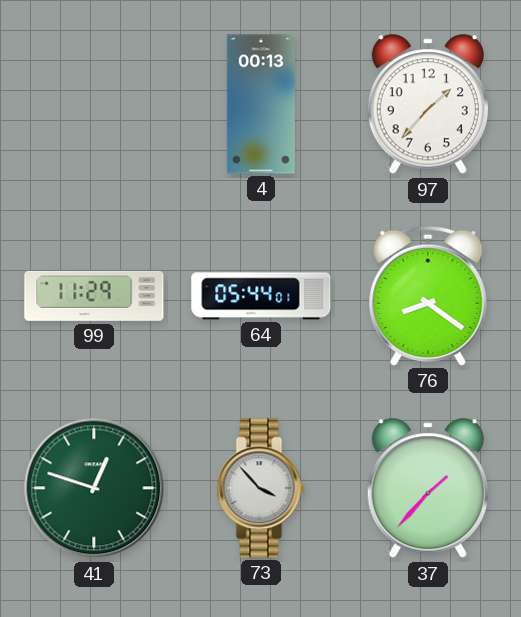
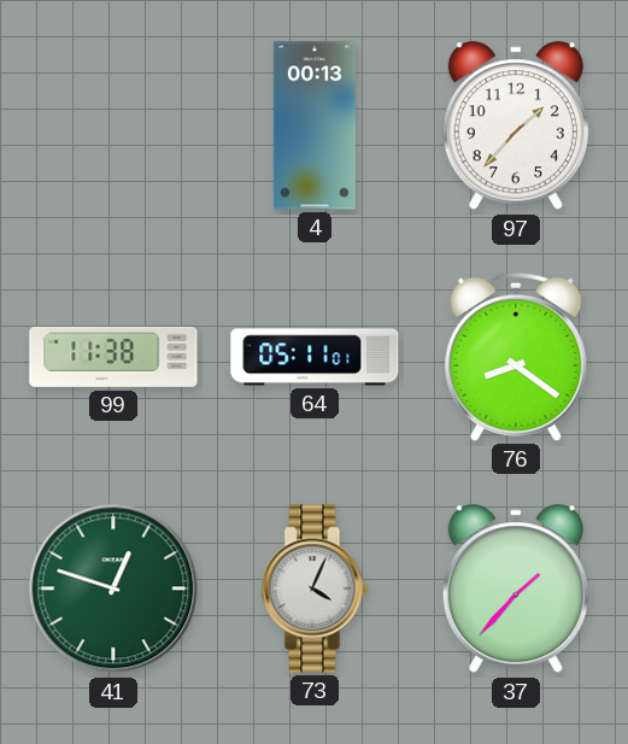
99: 11:29 -> 11:38
64: 05:44 -> 05:11
73: 3:53 -> 4:04
